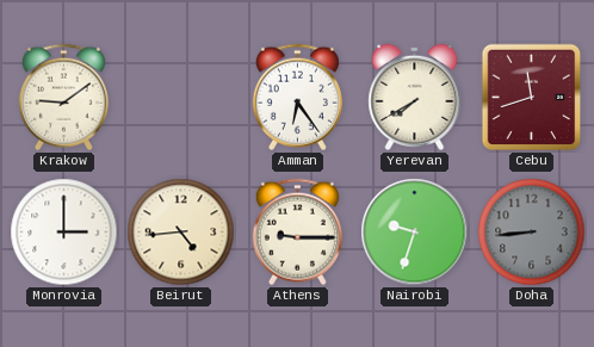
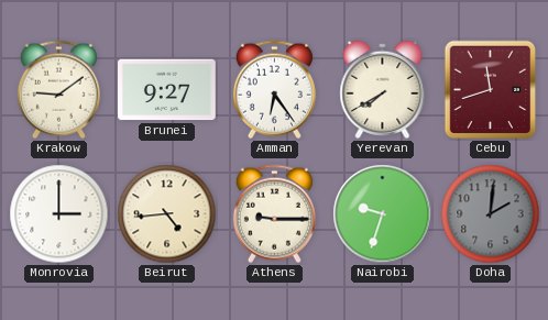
Brunei: none -> 9:27
Doha: 8:44 -> 2:01
